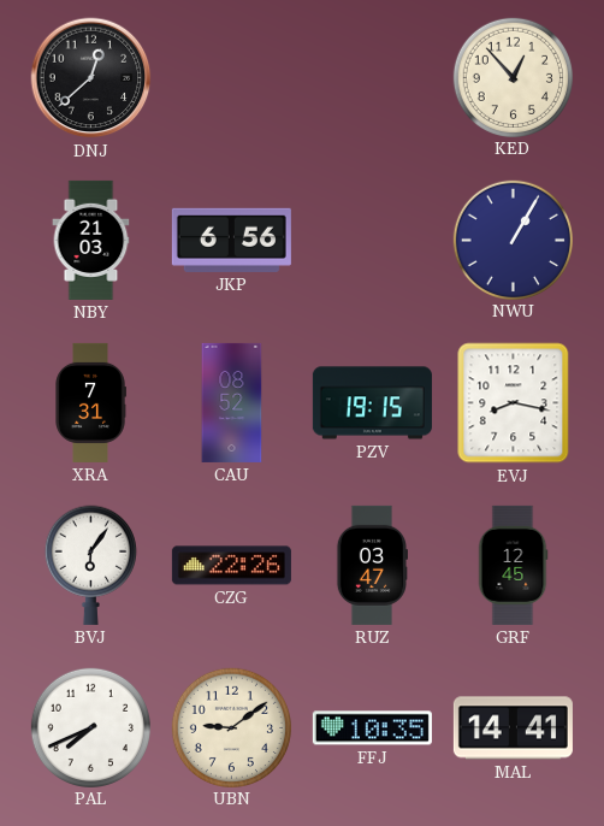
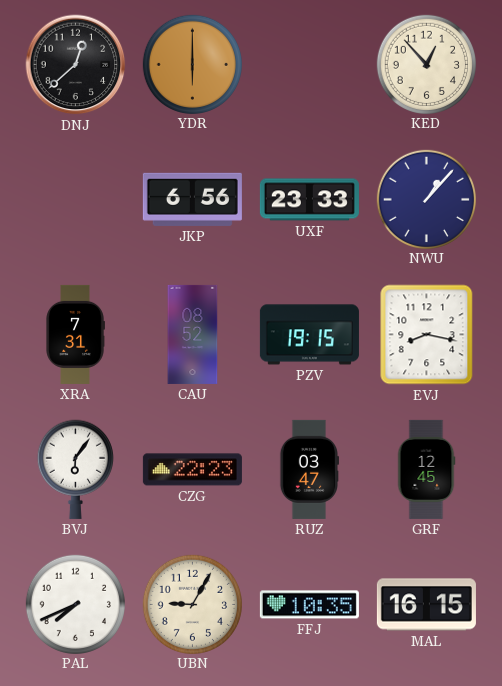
YDR: none -> 6:00
NBY: 21:03 -> none
UXF: none -> 23:33
NWU: 1:05 -> 1:07
CZG: 22:26 -> 22:23
UBN: 9:09 -> 9:05
MAL: 14:41 -> 16:15
